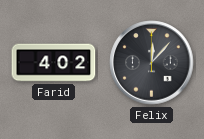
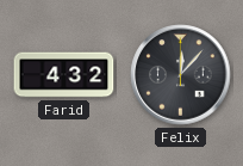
Farid: 4:02 -> 4:32
